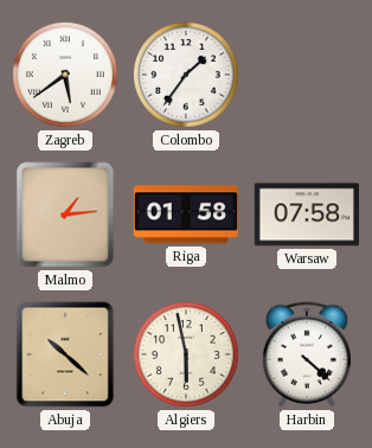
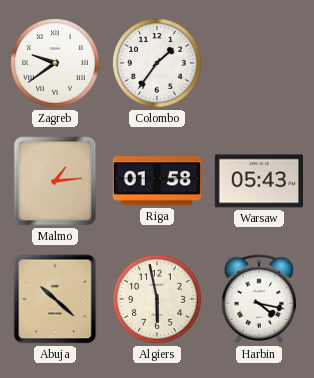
Zagreb: 5:39 -> 9:39
Warsaw: 07:58 -> 05:43
Harbin: 4:22 -> 4:17
